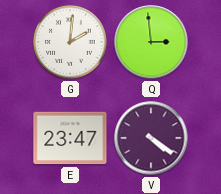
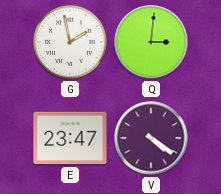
G: 2:01 -> 1:58
Q: 2:59 -> 3:01
